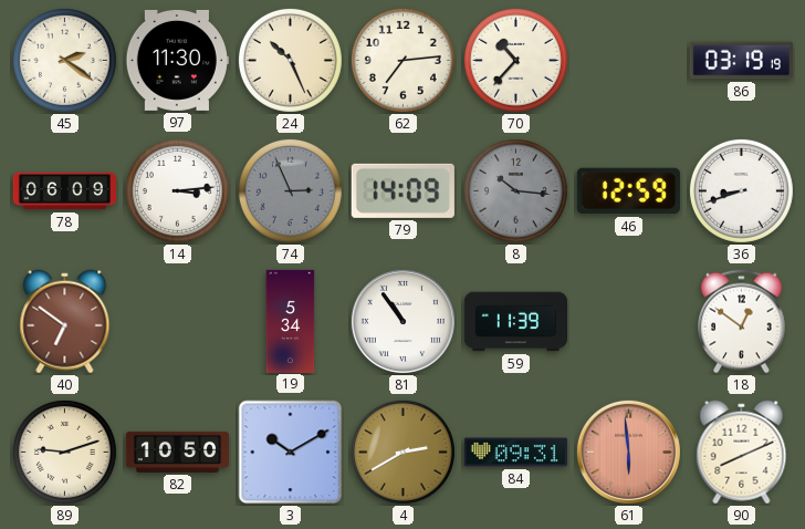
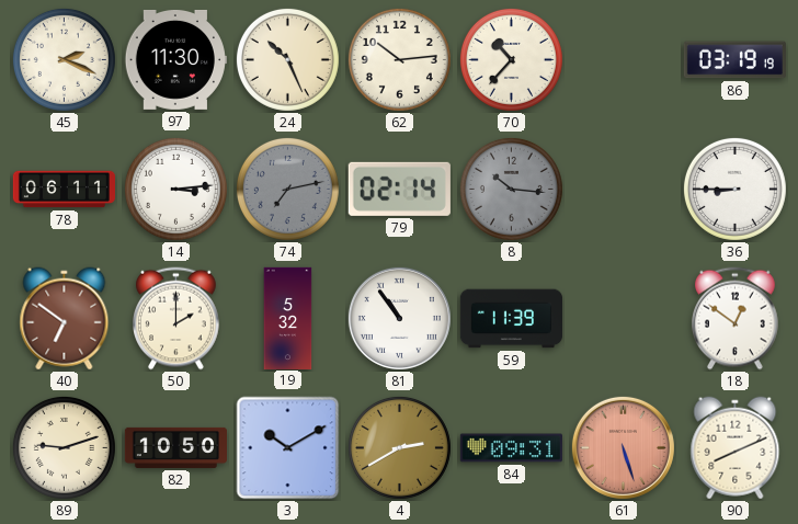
45: 2:21 -> 2:19
62: 7:14 -> 10:14
78: 06:09 -> 06:11
74: 2:56 -> 7:13
79: 14:09 -> 02:14
46: 12:59 -> none
36: 8:42 -> 8:45
50: none -> 2:00
19: 5:34 -> 5:32
61: 5:59 -> 5:27
